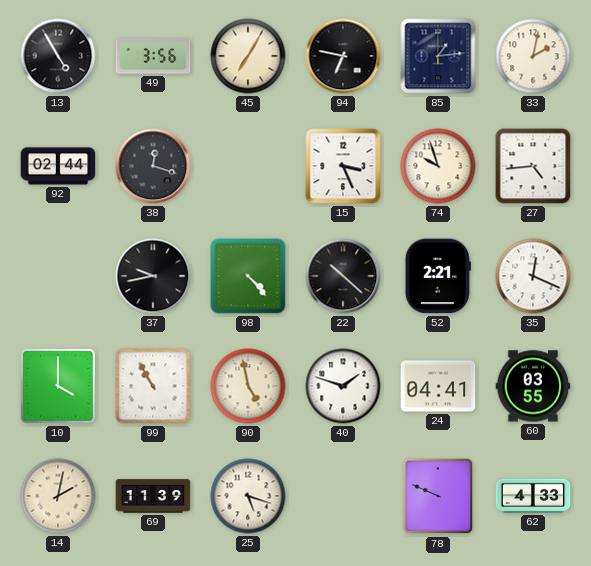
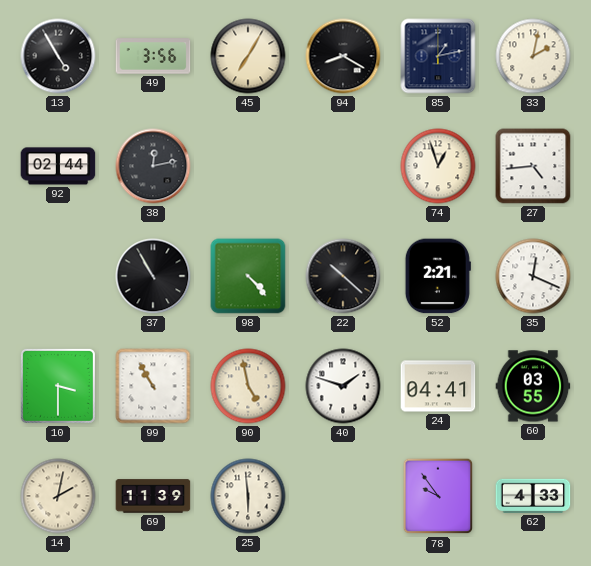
94: 6:47 -> 8:20
85: 1:14 -> 1:13
38: 12:18 -> 12:13
15: 3:26 -> none
74: 9:57 -> 12:57
37: 9:43 -> 10:55
10: 4:00 -> 3:30
25: 5:18 -> 5:59
78: 9:49 -> 9:54
